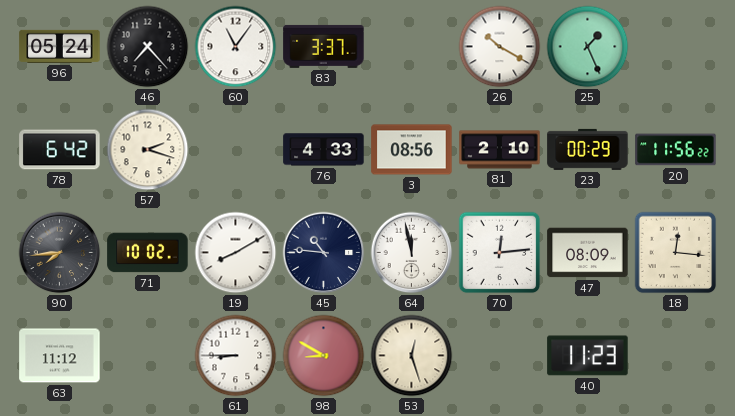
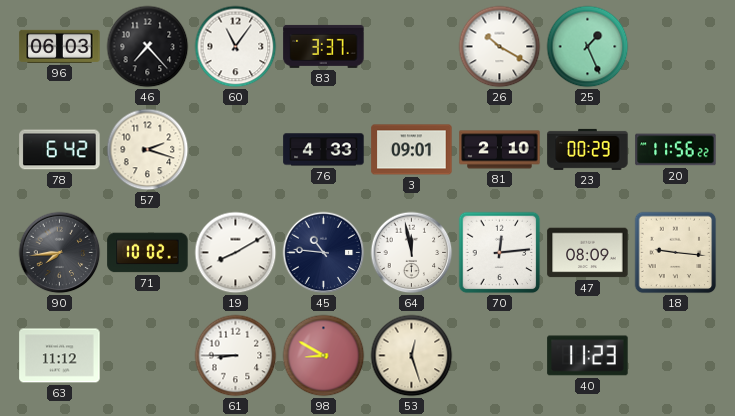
96: 05:24 -> 06:03
3: 08:56 -> 09:01
18: 12:16 -> 9:16
